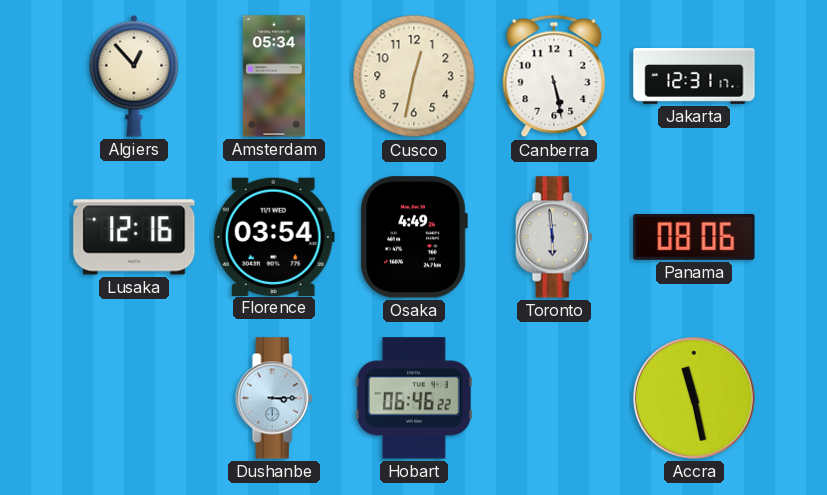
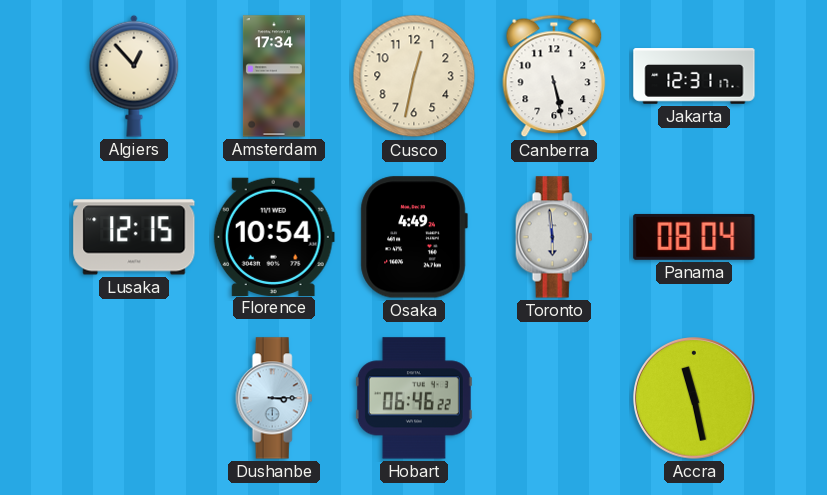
Amsterdam: 05:34 -> 17:34
Lusaka: 12:16 -> 12:15
Florence: 03:54 -> 10:54
Panama: 08:06 -> 08:04
